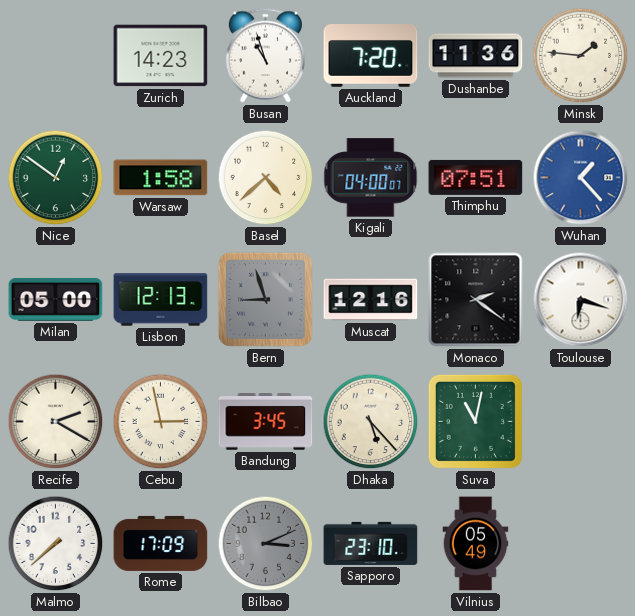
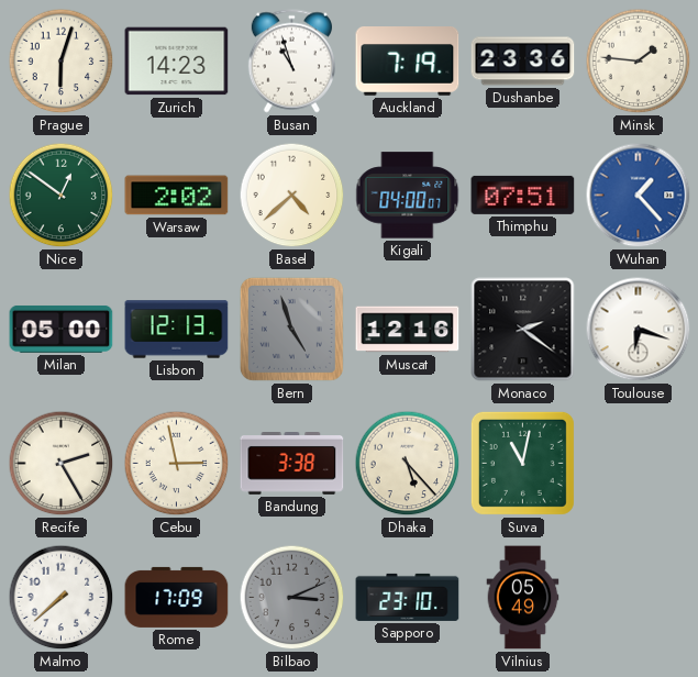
Prague: none -> 6:03
Auckland: 7:20 -> 7:19
Dushanbe: 11:36 -> 23:36
Warsaw: 1:58 -> 2:02
Bern: 8:57 -> 4:57
Recife: 2:20 -> 2:25
Bandung: 3:45 -> 3:38
